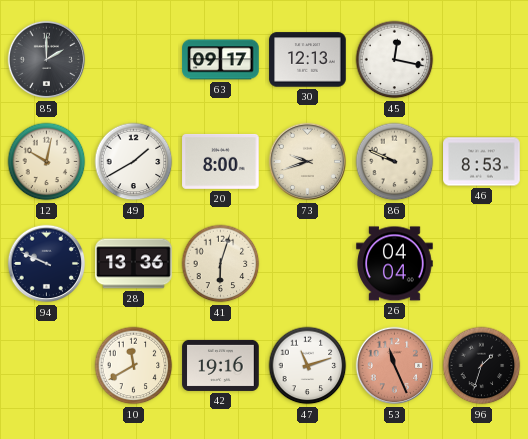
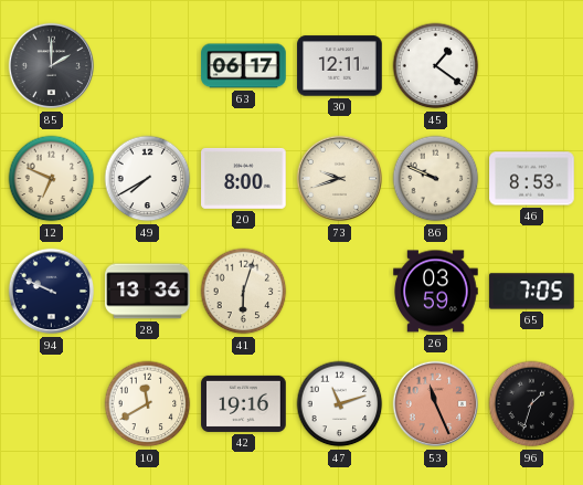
63: 09:17 -> 06:17
30: 12:13 -> 12:11
45: 12:17 -> 1:21
12: 10:02 -> 6:49
49: 1:40 -> 7:40
26: 04:04 -> 03:59
65: none -> 7:05
